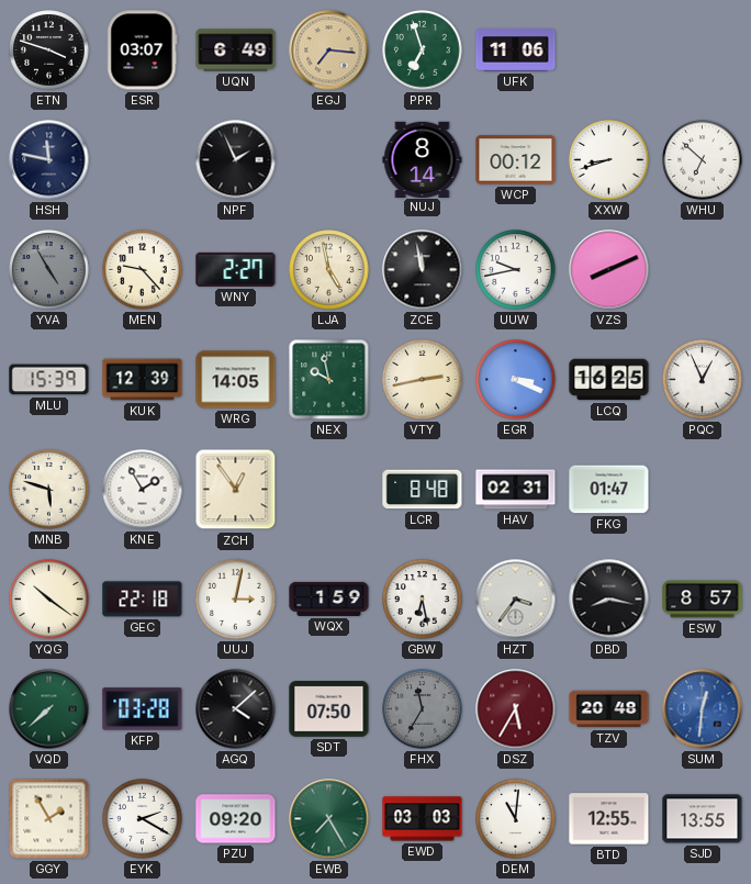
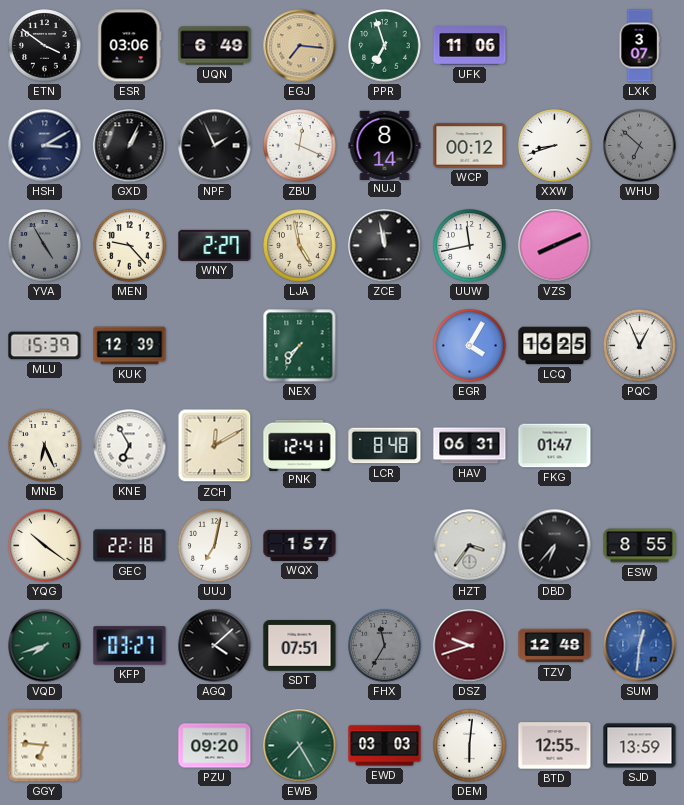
ETN: 3:48 -> 3:51
ESR: 03:07 -> 03:06
LXK: none -> 3:07
HSH: 11:47 -> 3:10
GXD: none -> 1:04
ZBU: none -> 12:19
WHU dial: white -> grey
UUW: 9:43 -> 11:43
WRG: 14:05 -> none
NEX: 9:58 -> 7:36
VTY: 2:43 -> none
EGR: 3:19 -> 4:05
MNB: 5:48 -> 6:26
KNE: 1:55 -> 6:55
ZCH: 12:54 -> 12:10
PNK: none -> 12:41
HAV: 02:31 -> 06:31
UUJ: 3:02 -> 7:02
WQX: 1:59 -> 1:57
GBW: 6:28 -> none
DBD: 8:17 -> 6:37
ESW: 8:57 -> 8:55
VQD: 7:38 -> 7:42
KFP: 03:28 -> 03:27
SDT: 07:50 -> 07:51
DSZ: 5:35 -> 9:42
TZV: 20:48 -> 12:48
GGY: 1:55 -> 6:46
EYK: 2:20 -> none
DEM: 11:01 -> 6:01
SJD: 13:55 -> 13:59
